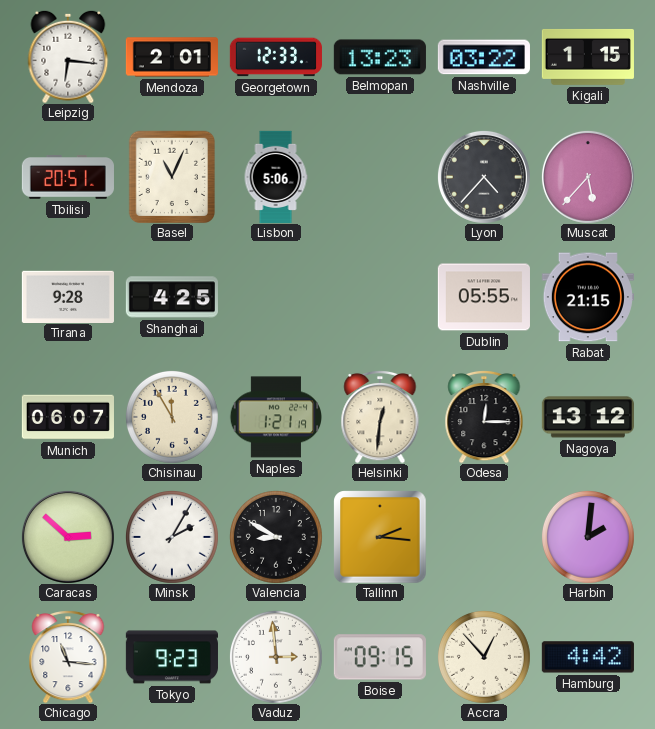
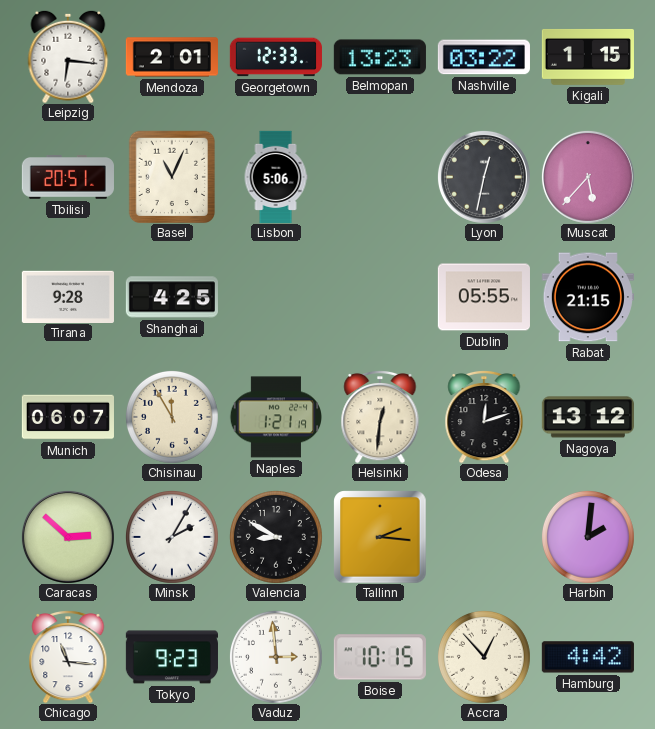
Lyon: 4:37 -> 12:32
Odesa: 12:15 -> 12:12
Boise: 09:15 -> 10:15
